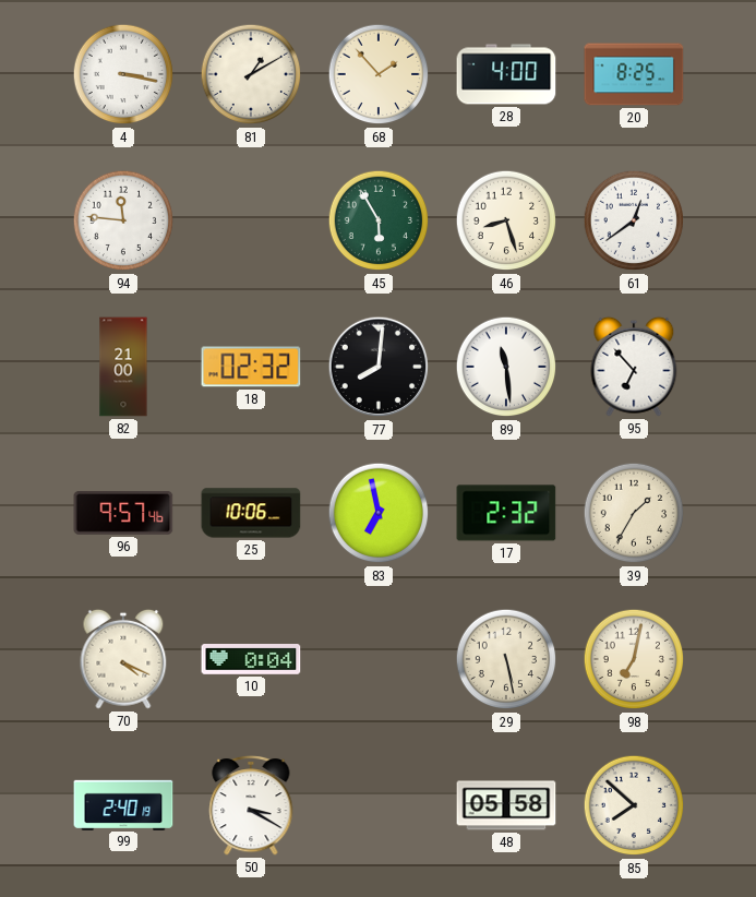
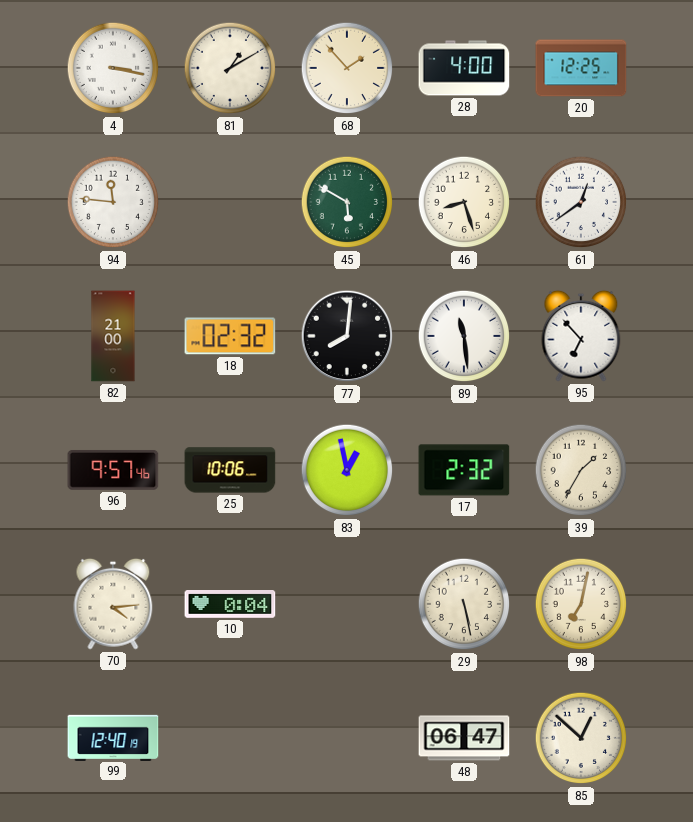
20: 8:25 -> 12:25
45: 5:55 -> 5:50
83: 6:58 -> 12:58
70: 4:19 -> 4:14
99: 2:40 -> 12:40
50: 3:20 -> none
48: 05:58 -> 06:47
85: 7:52 -> 12:52
